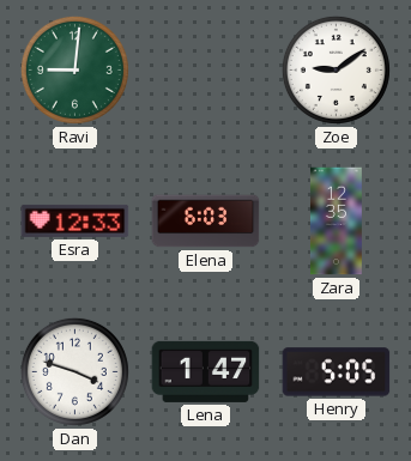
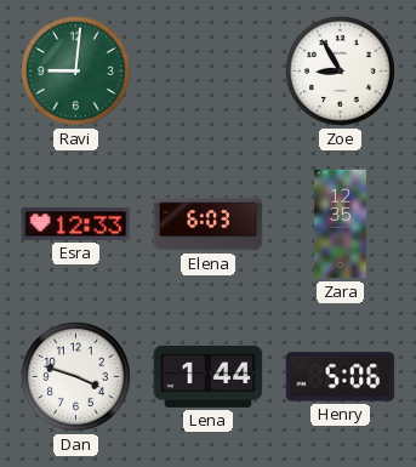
Zoe: 9:09 -> 8:55
Lena: 1:47 -> 1:44
Henry: 5:05 -> 5:06
